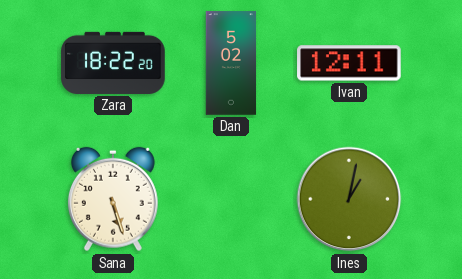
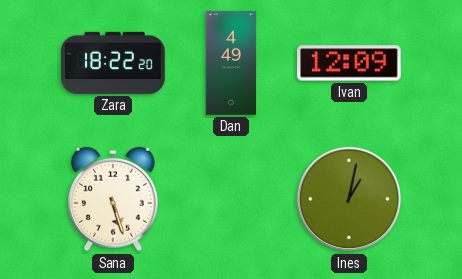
Dan: 5:02 -> 4:49
Ivan: 12:11 -> 12:09
